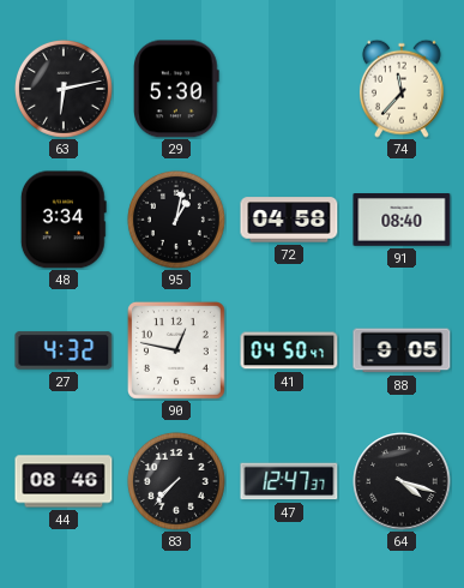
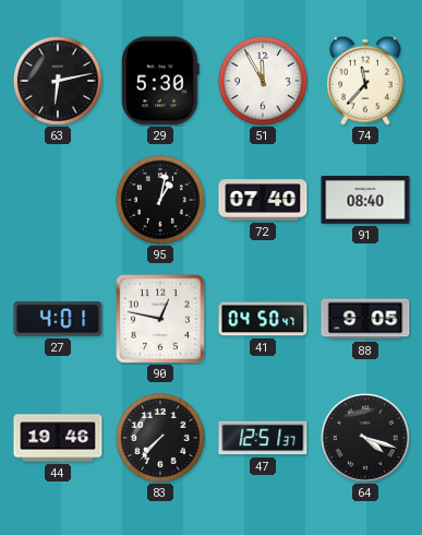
51: none -> 11:55
48: 3:34 -> none
72: 04:58 -> 07:40
27: 4:32 -> 4:01
44: 08:46 -> 19:46
47: 12:47 -> 12:51
